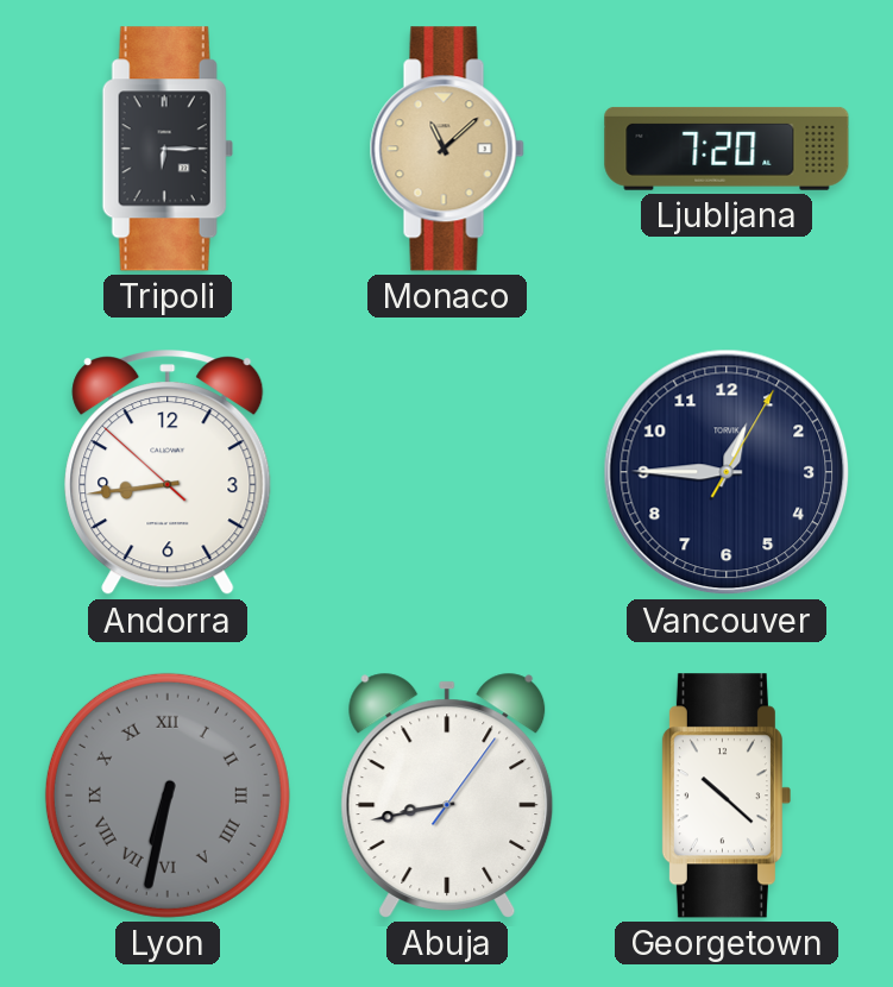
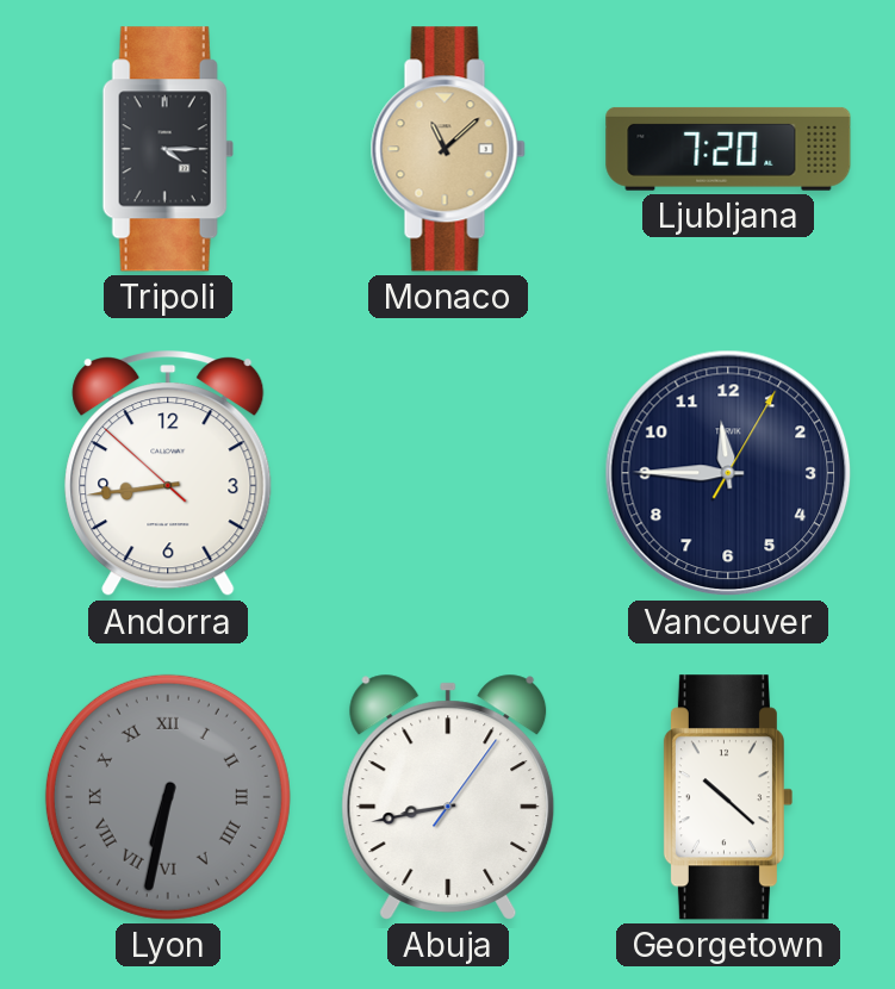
Tripoli: 6:15 -> 4:15
Vancouver: 12:45 -> 11:45
